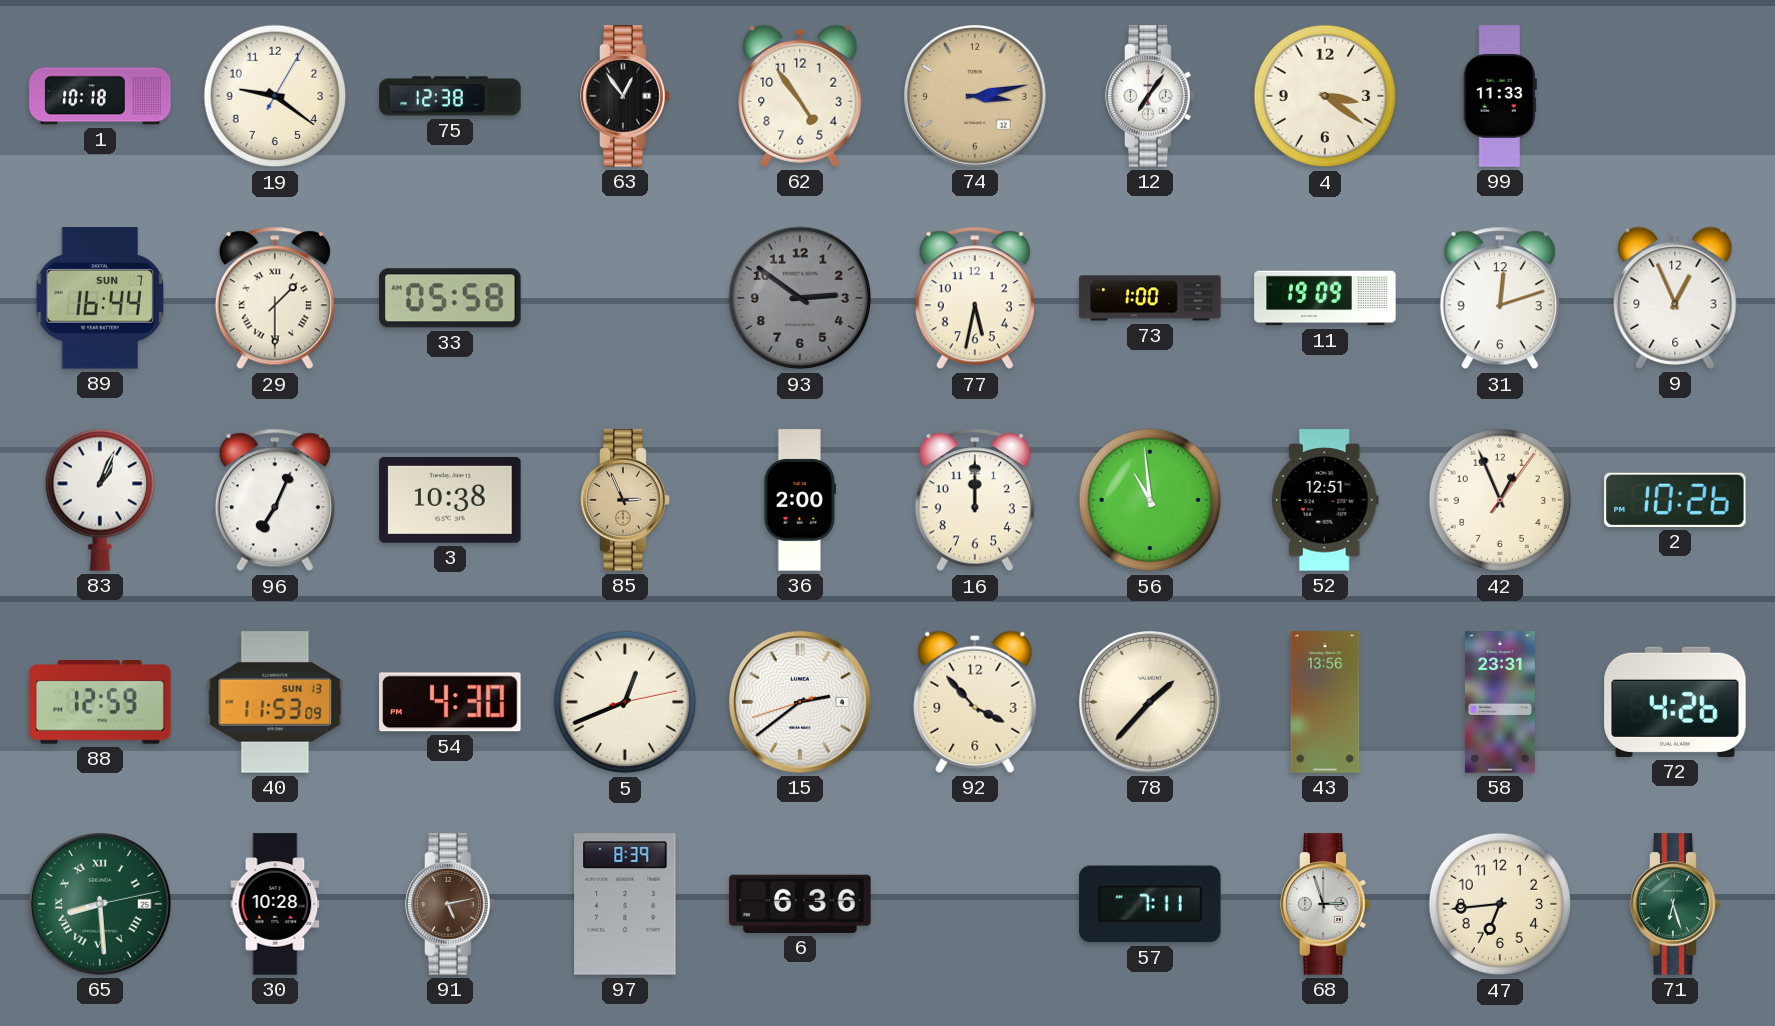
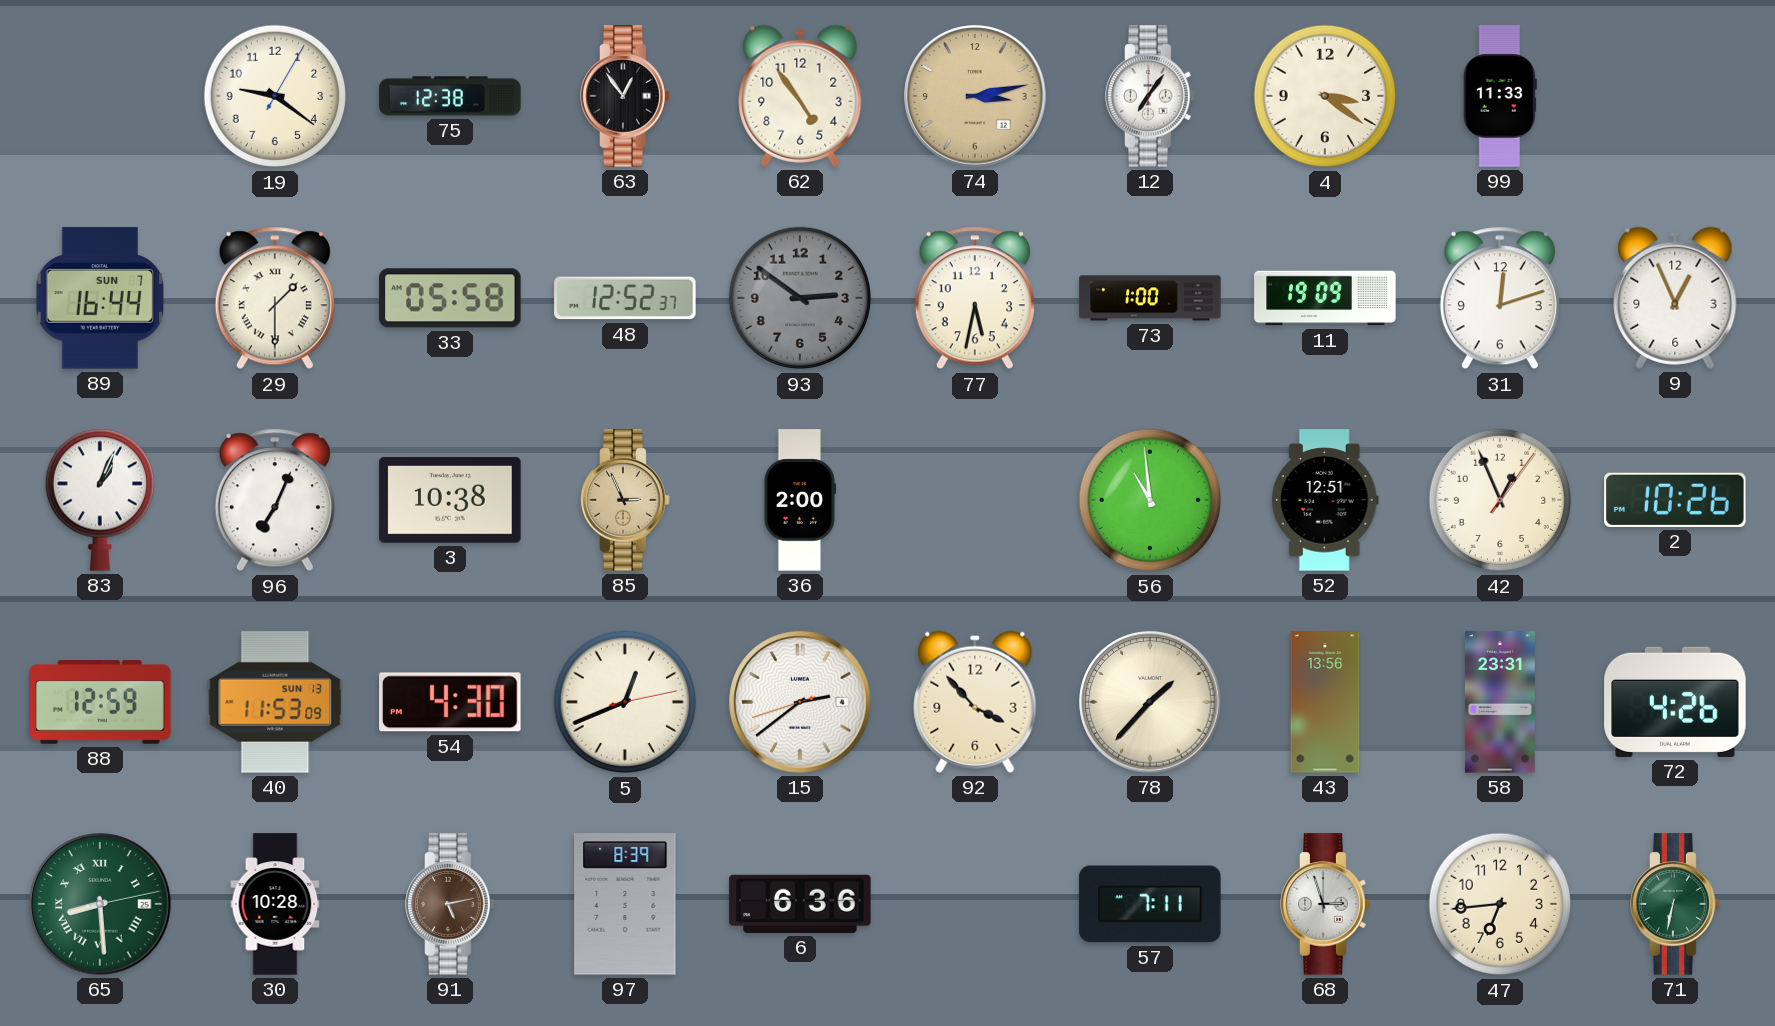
1: 10:18 -> none
48: none -> 12:52
16: 12:00 -> none
71: 6:27 -> 6:32
